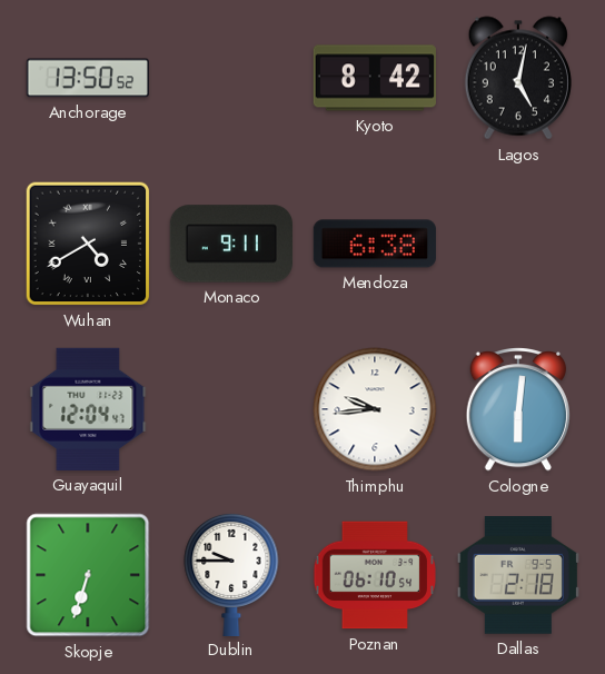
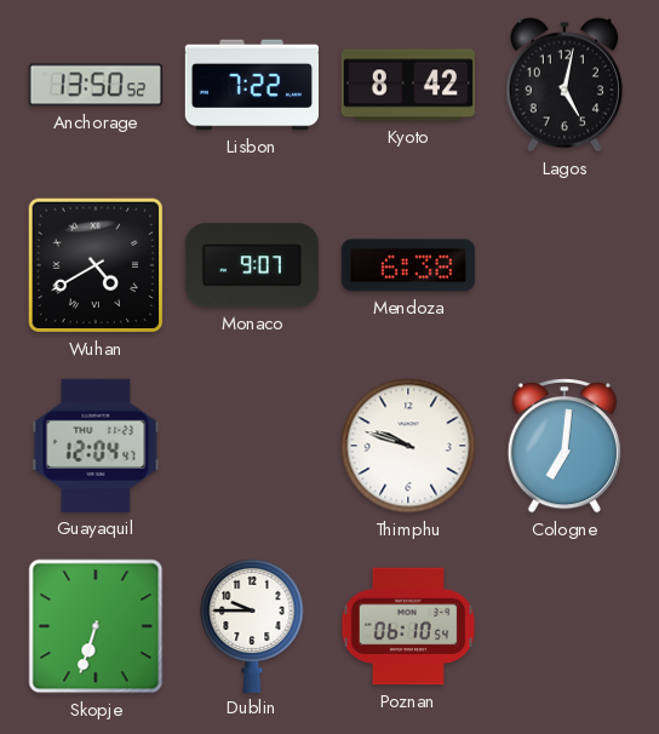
Lisbon: none -> 7:22
Monaco: 9:11 -> 9:07
Thimphu: 9:44 -> 9:48
Cologne: 6:01 -> 7:01
Dallas: 2:18 -> none
